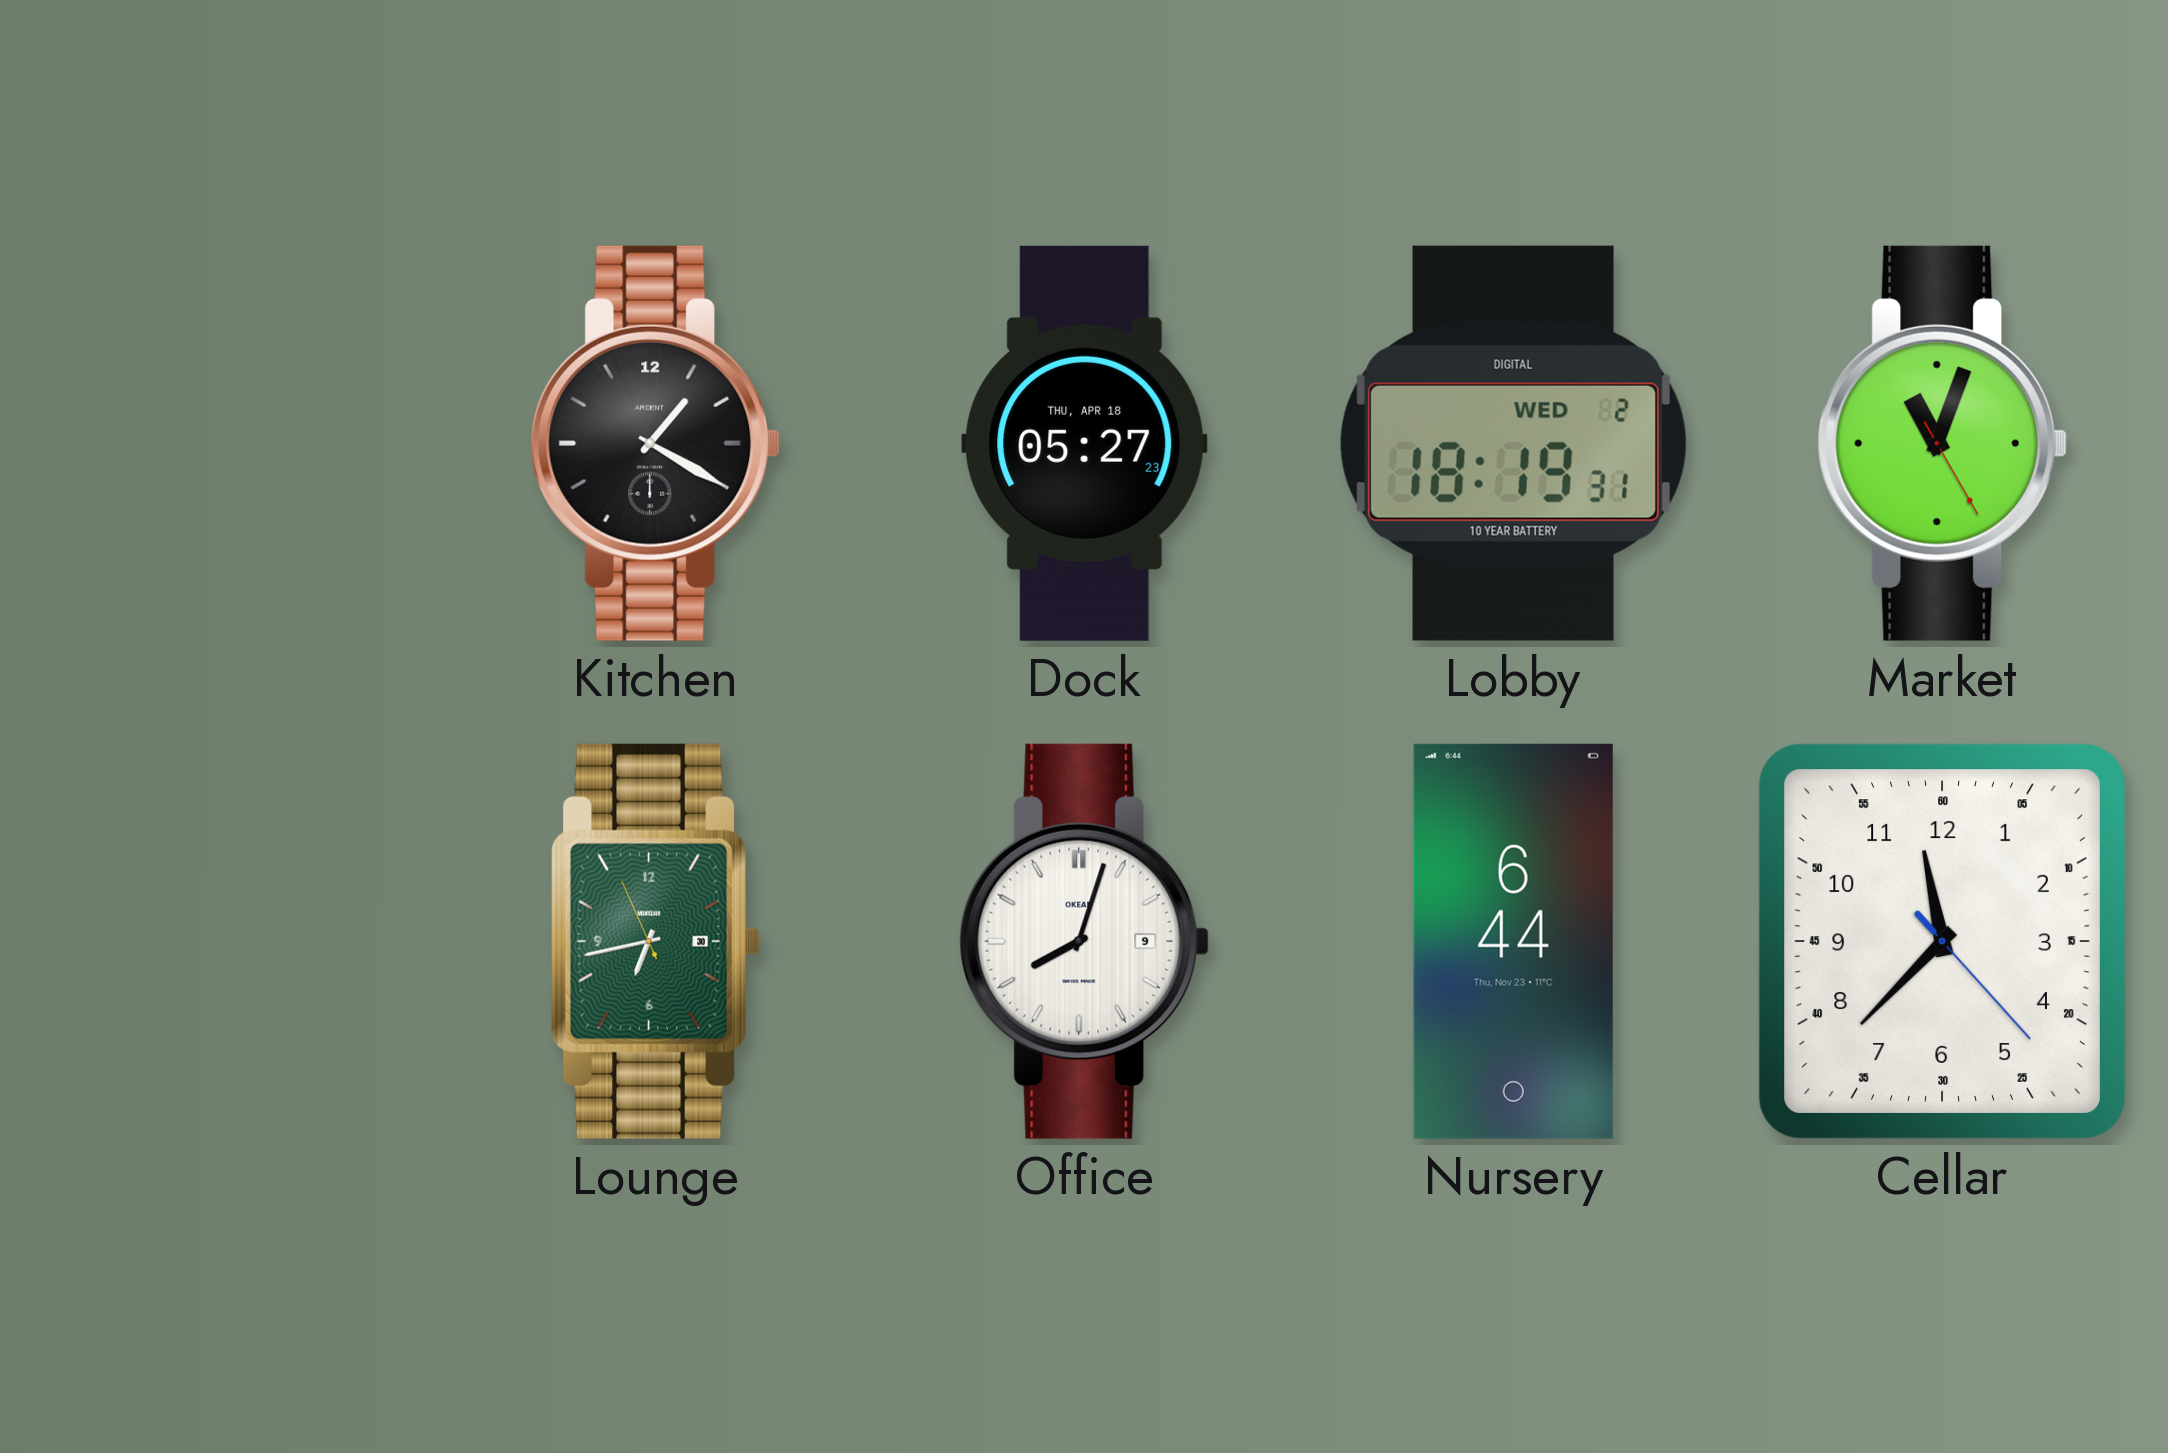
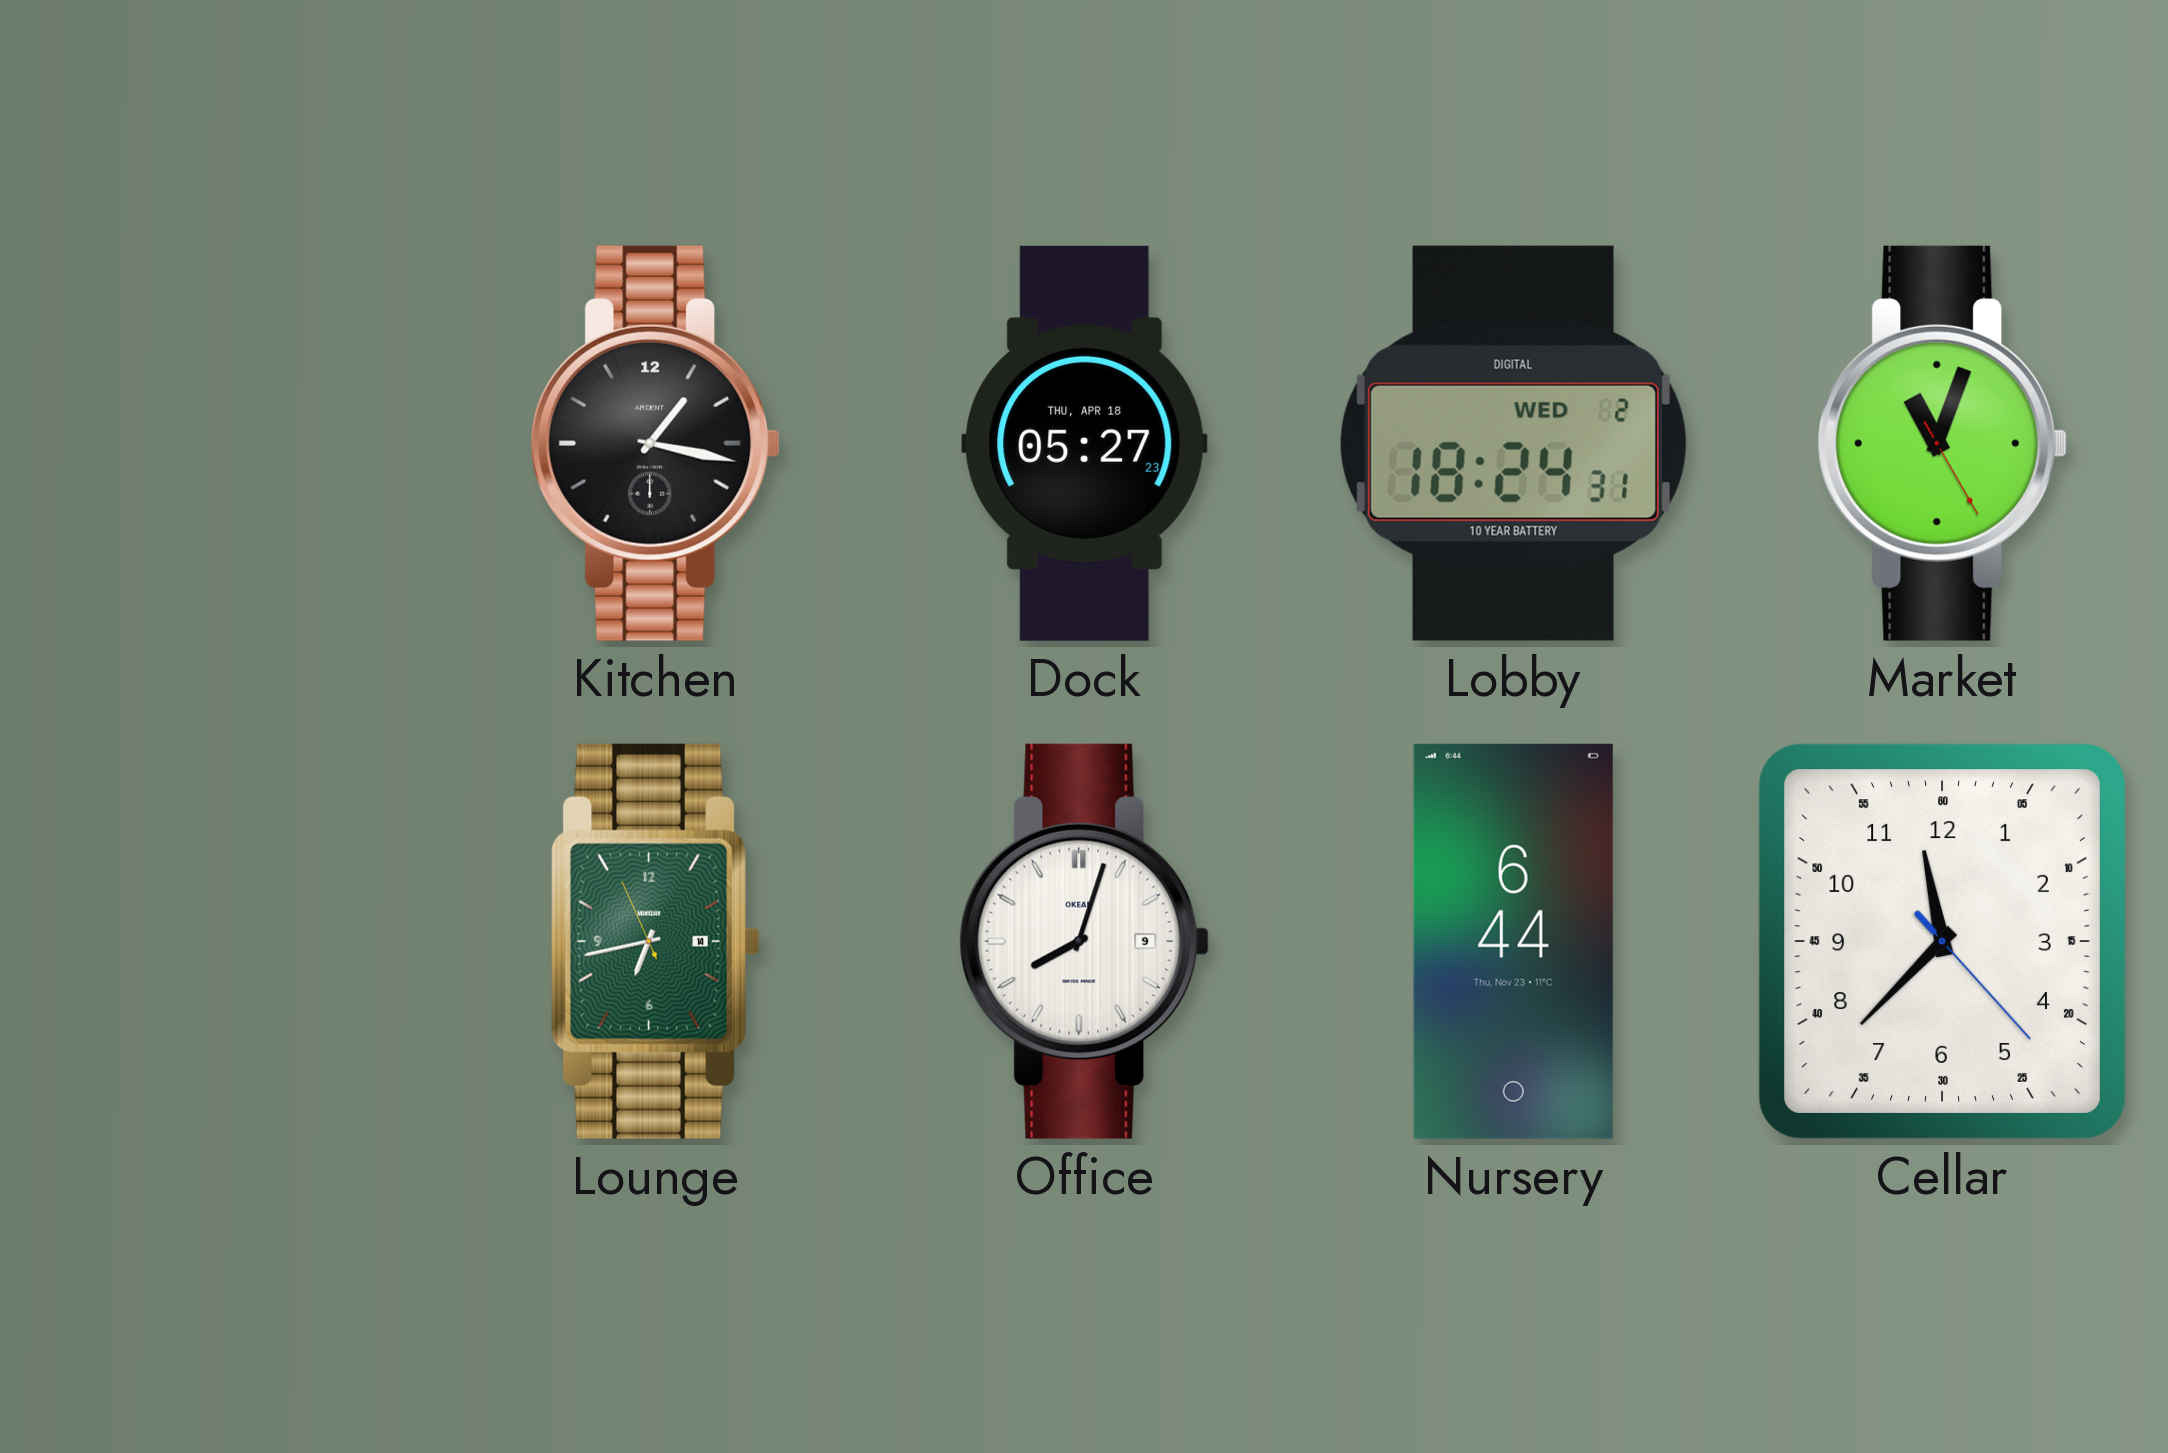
Kitchen: 1:20 -> 1:17
Lobby: 18:19 -> 18:24
Lounge date: 30 -> 14
